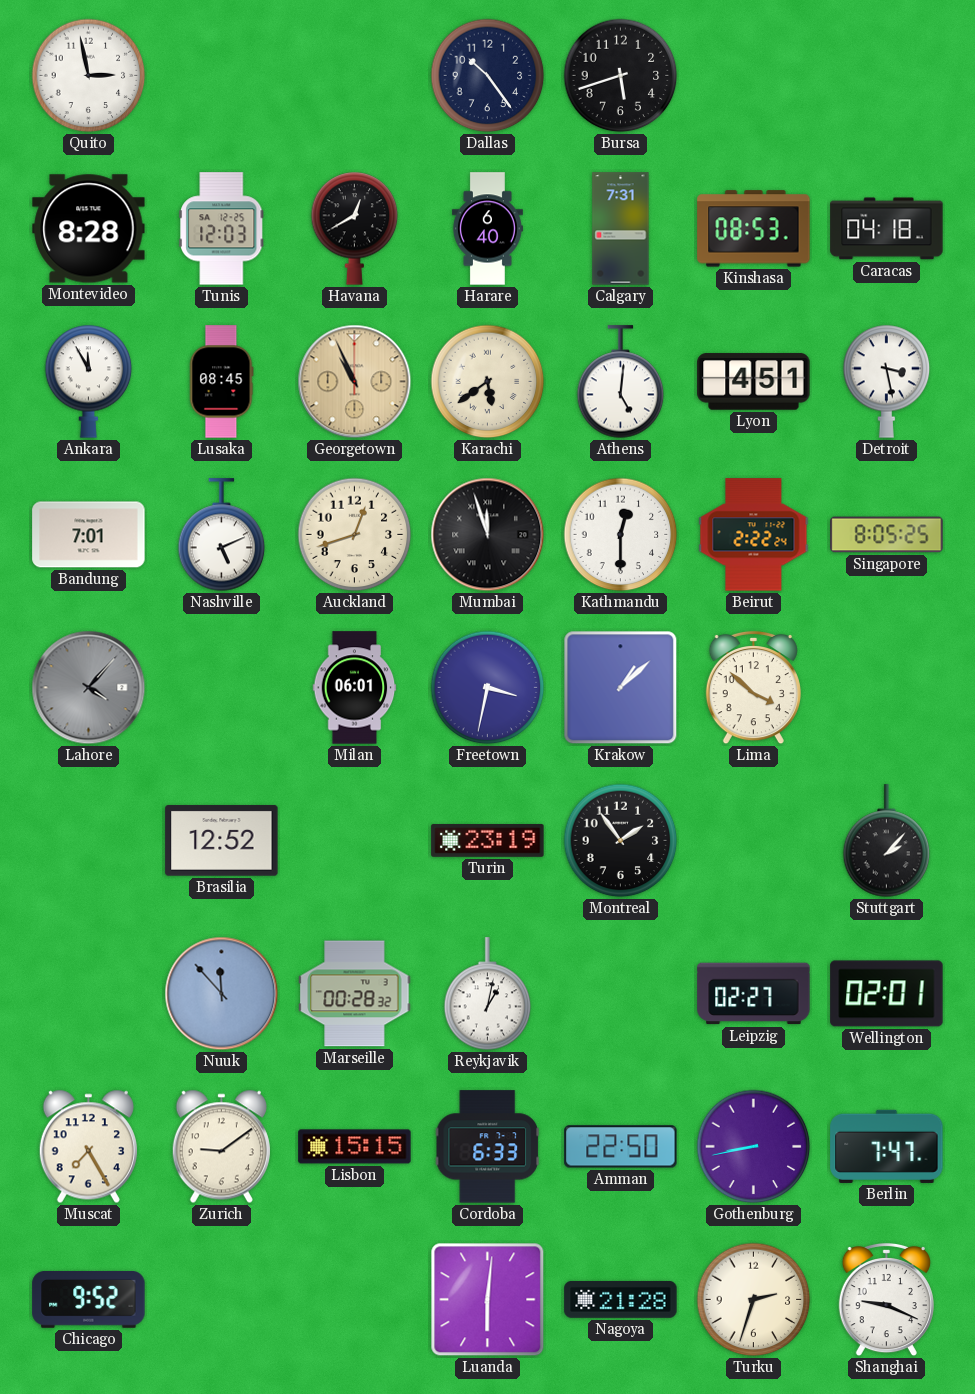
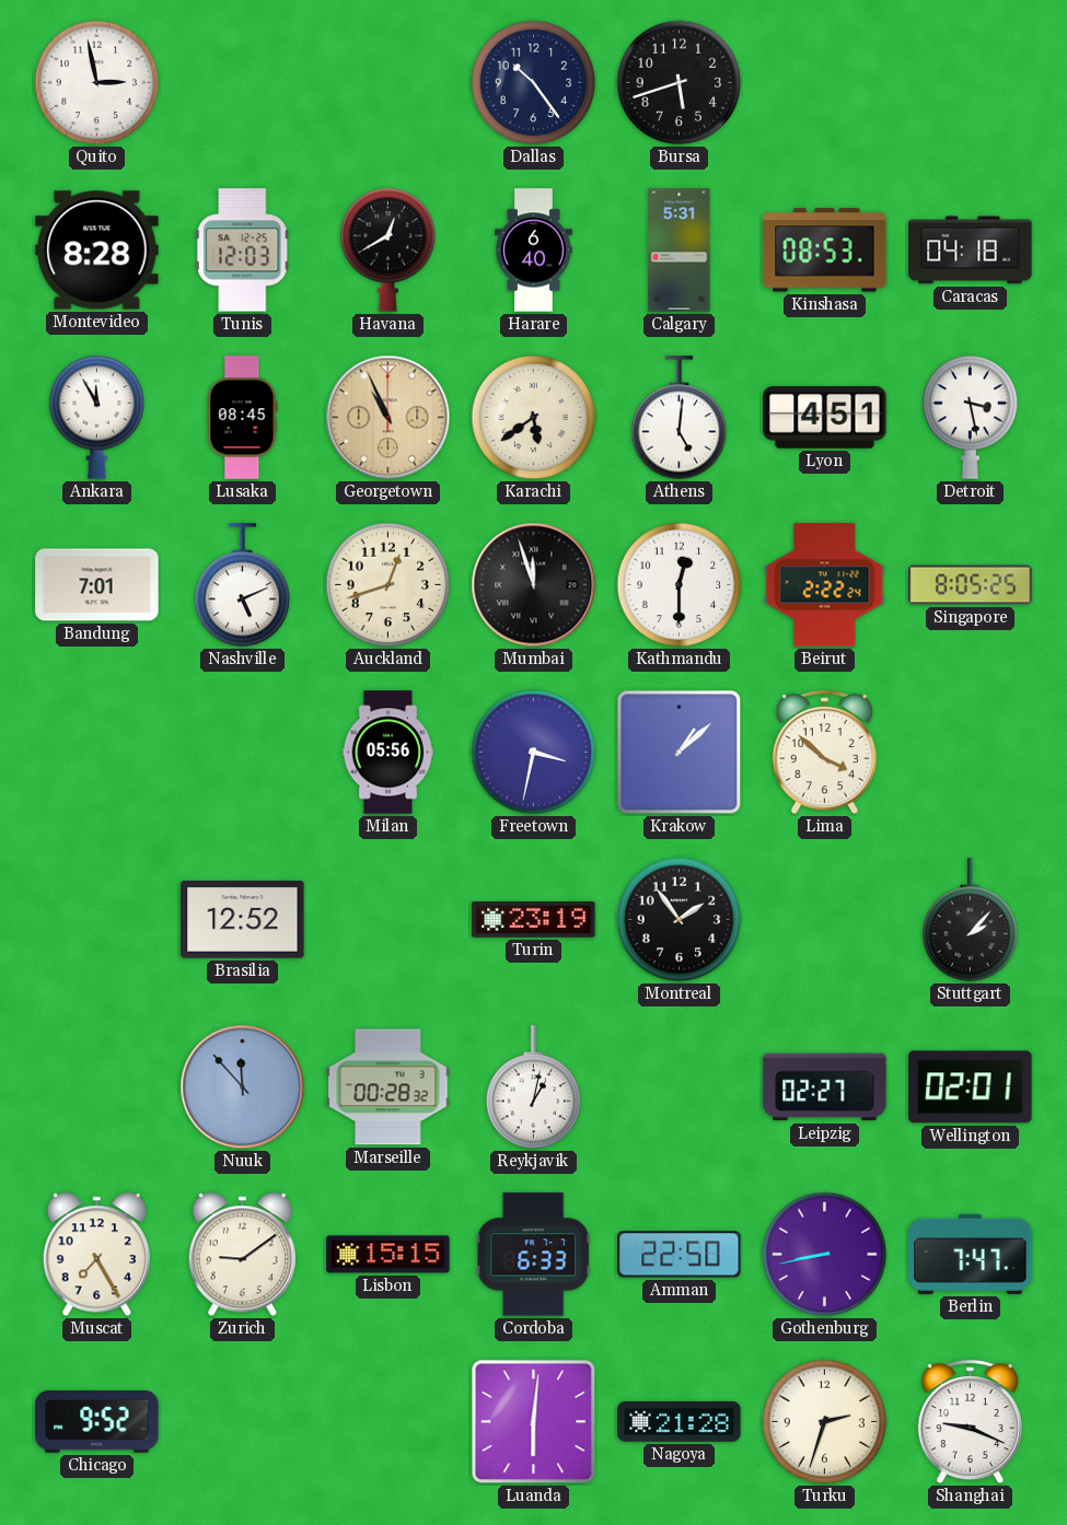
Calgary: 7:31 -> 5:31
Lahore: 4:07 -> none
Milan: 06:01 -> 05:56
